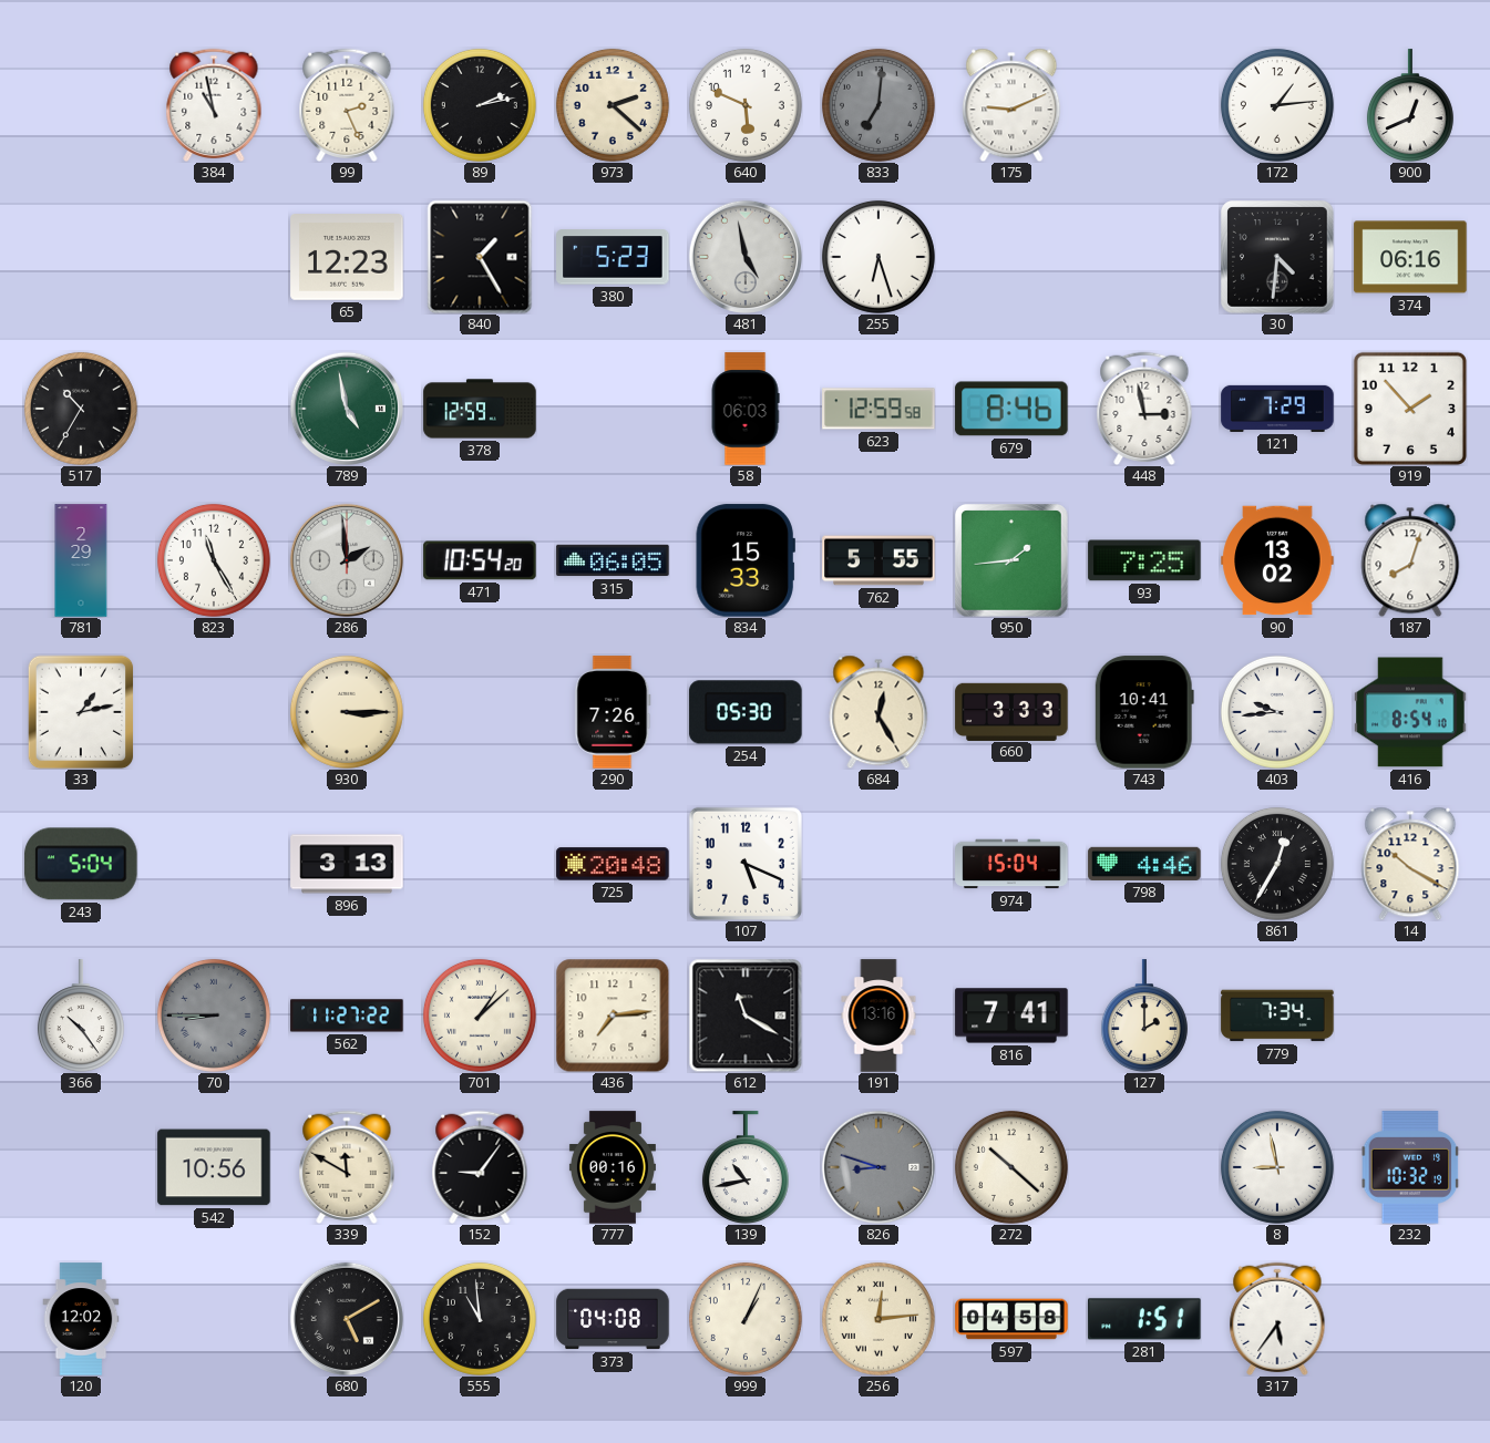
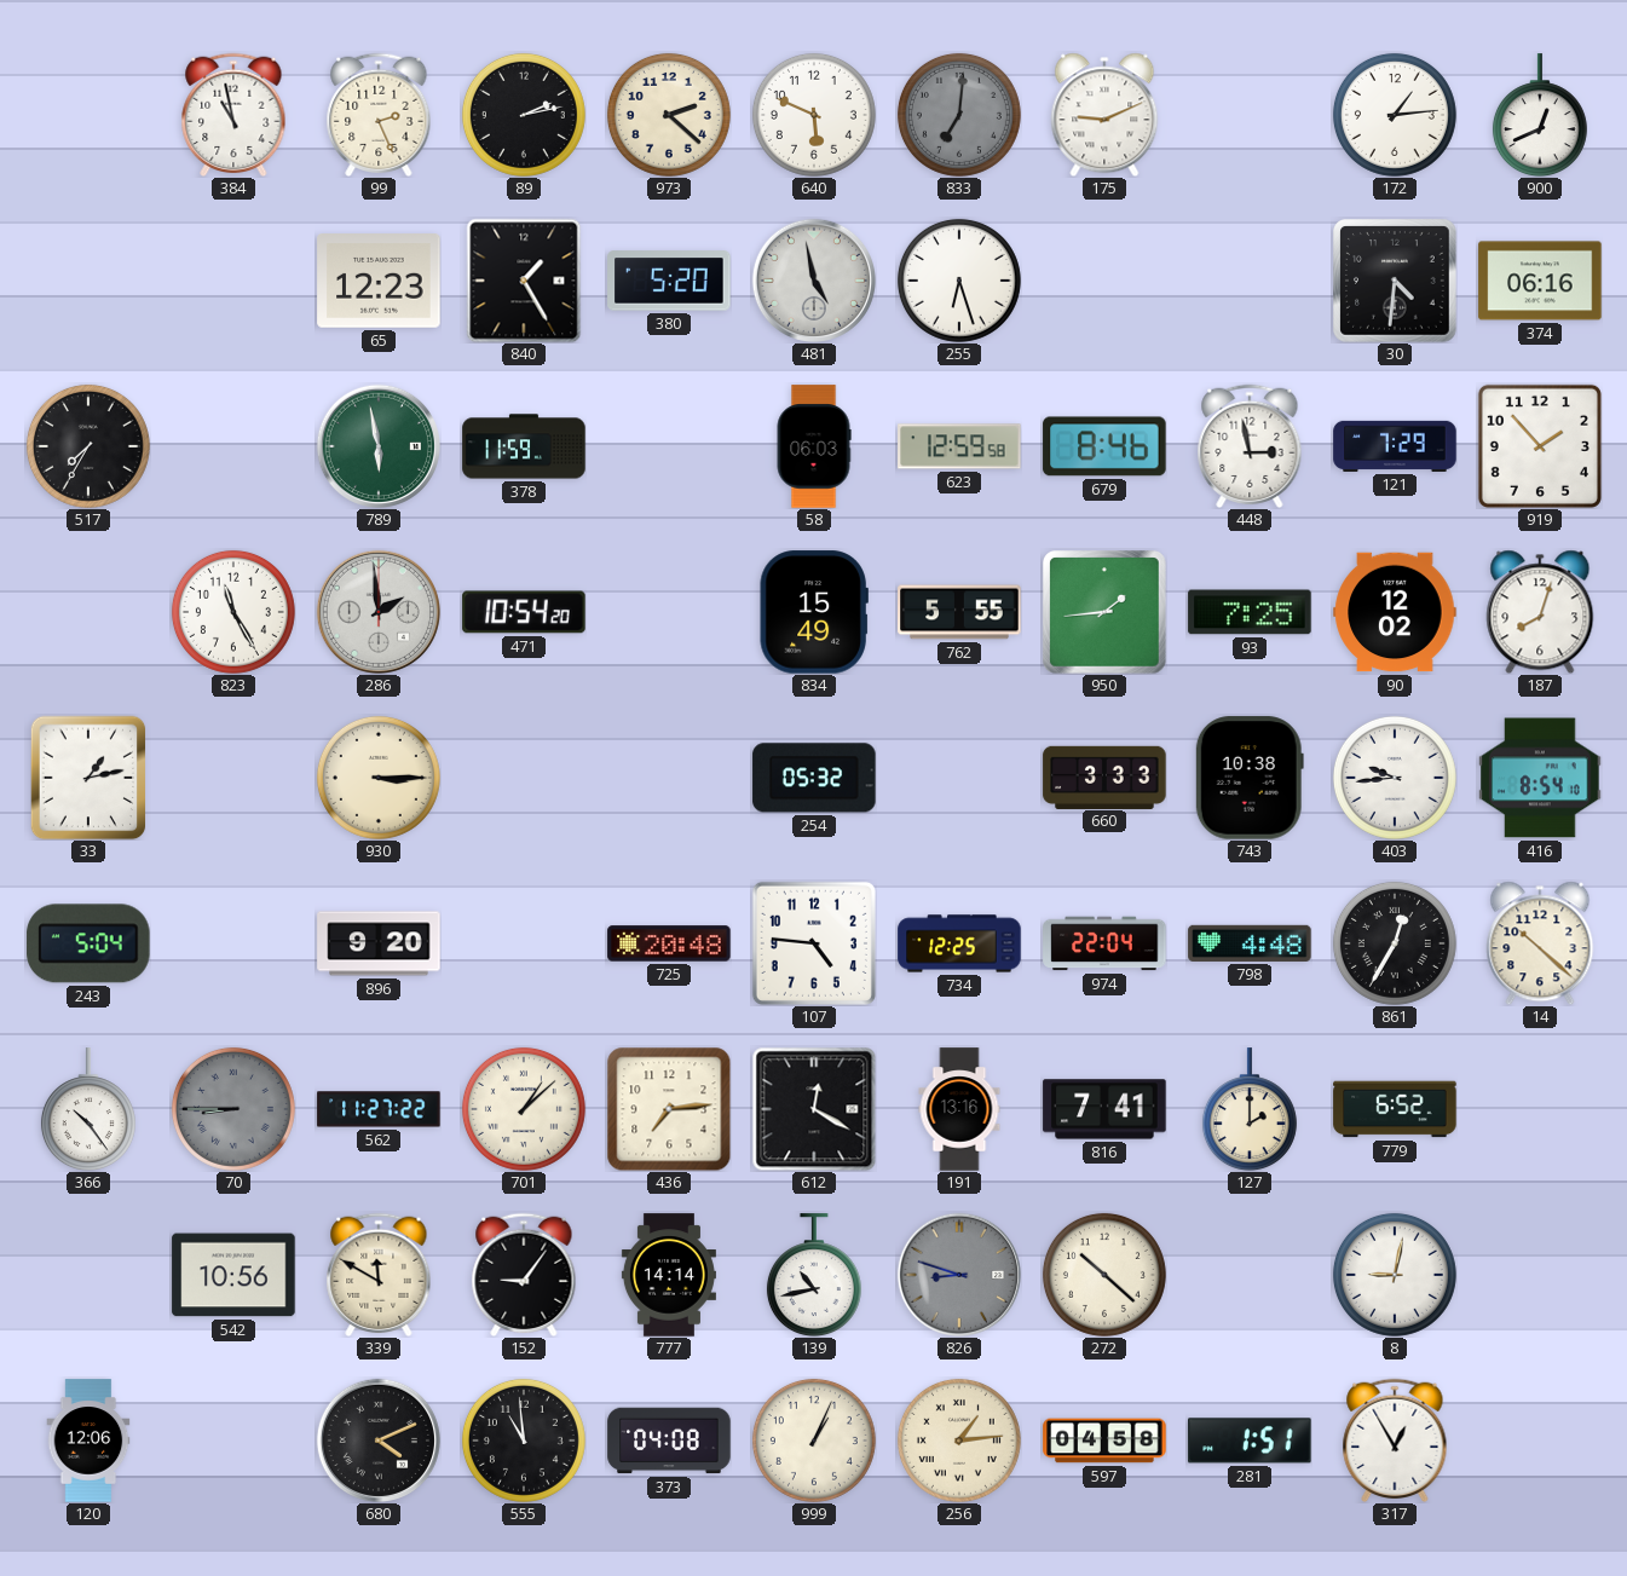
380: 5:23 -> 5:20
517: 10:35 -> 7:35
789: 4:58 -> 5:58
378: 12:59 -> 11:59
781: 2:29 -> none
315: 06:05 -> none
834: 15:33 -> 15:49
90: 13:02 -> 12:02
290: 7:26 -> none
254: 05:30 -> 05:32
684: 12:25 -> none
743: 10:41 -> 10:38
896: 3:13 -> 9:20
107: 5:19 -> 4:46
734: none -> 12:25
974: 15:04 -> 22:04
798: 4:46 -> 4:48
14: 10:20 -> 10:22
612: 11:20 -> 12:20
779: 7:34 -> 6:52
777: 00:16 -> 14:14
8: 8:58 -> 9:02
232: 10:32 -> none
120: 12:02 -> 12:06
680: 5:10 -> 4:11
256: 12:14 -> 1:14
317: 5:36 -> 12:55
